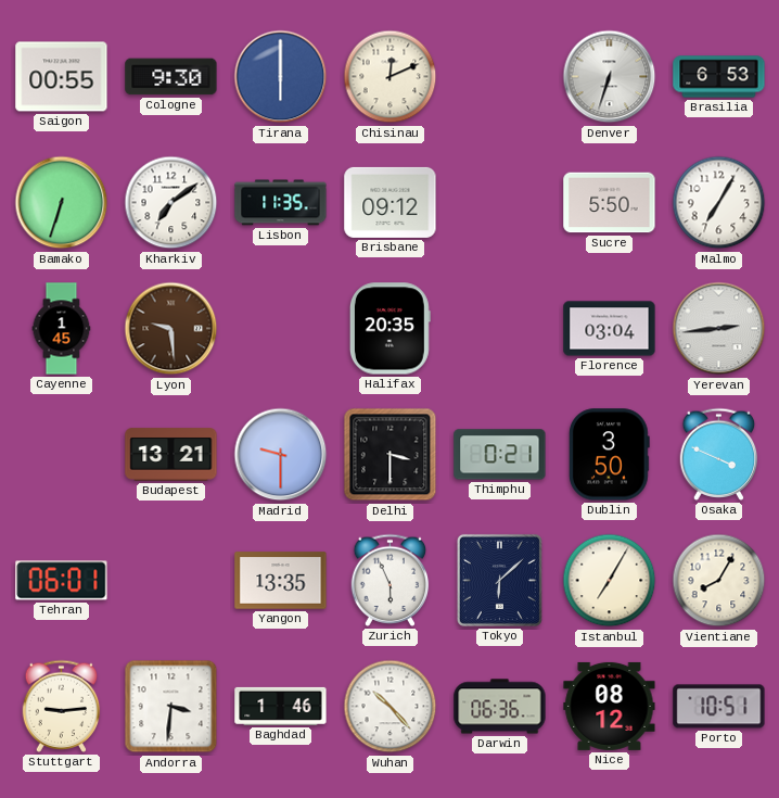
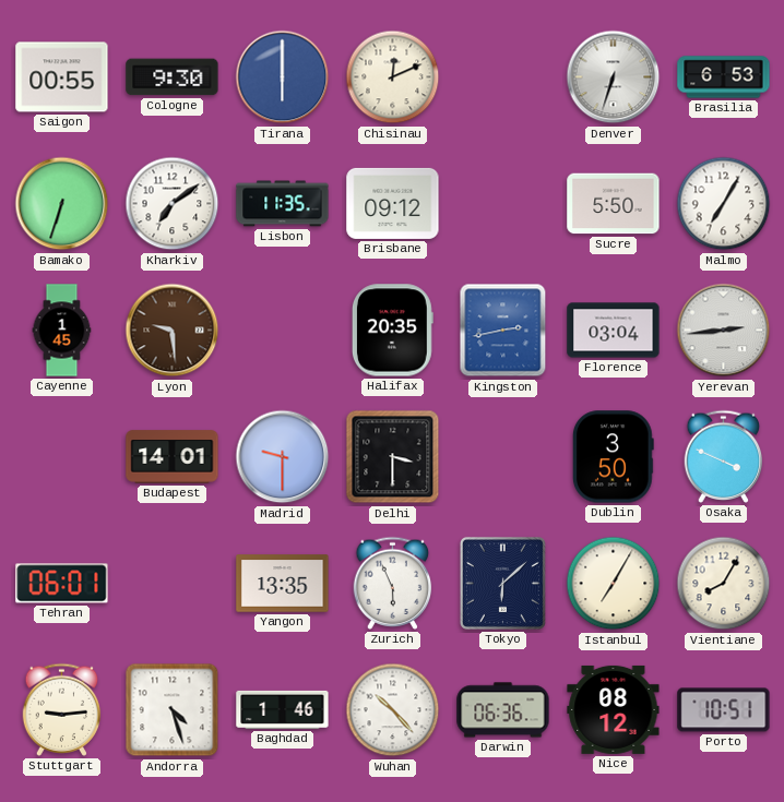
Kingston: none -> 2:43
Budapest: 13:21 -> 14:01
Thimphu: 0:21 -> none
Andorra: 3:31 -> 4:27
